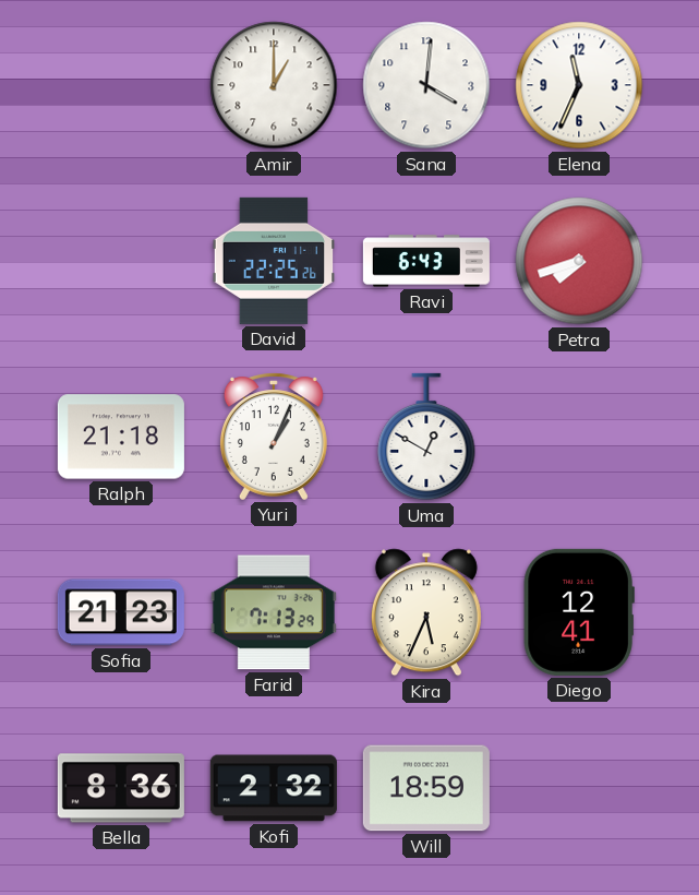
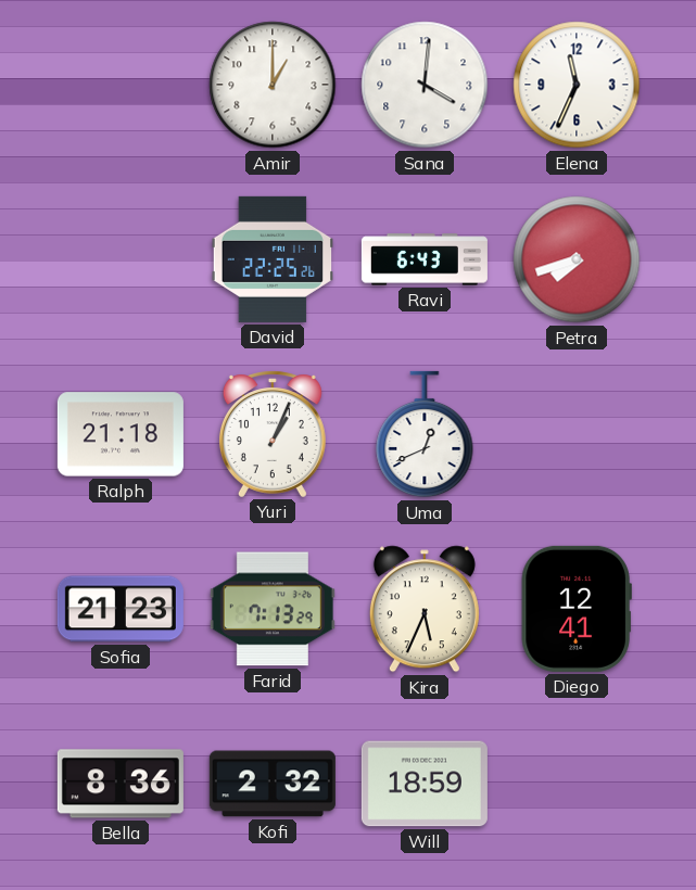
Uma: 12:50 -> 12:41
